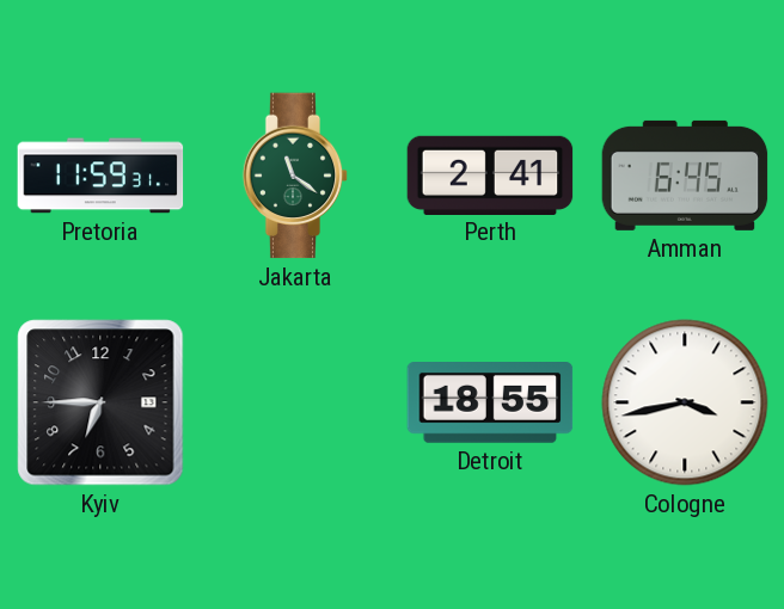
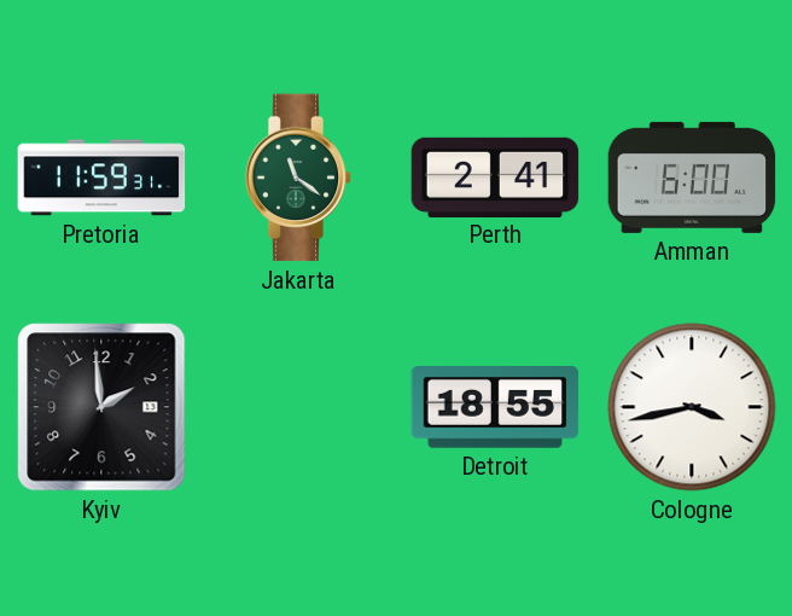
Amman: 6:45 -> 6:00
Kyiv: 6:45 -> 1:59
